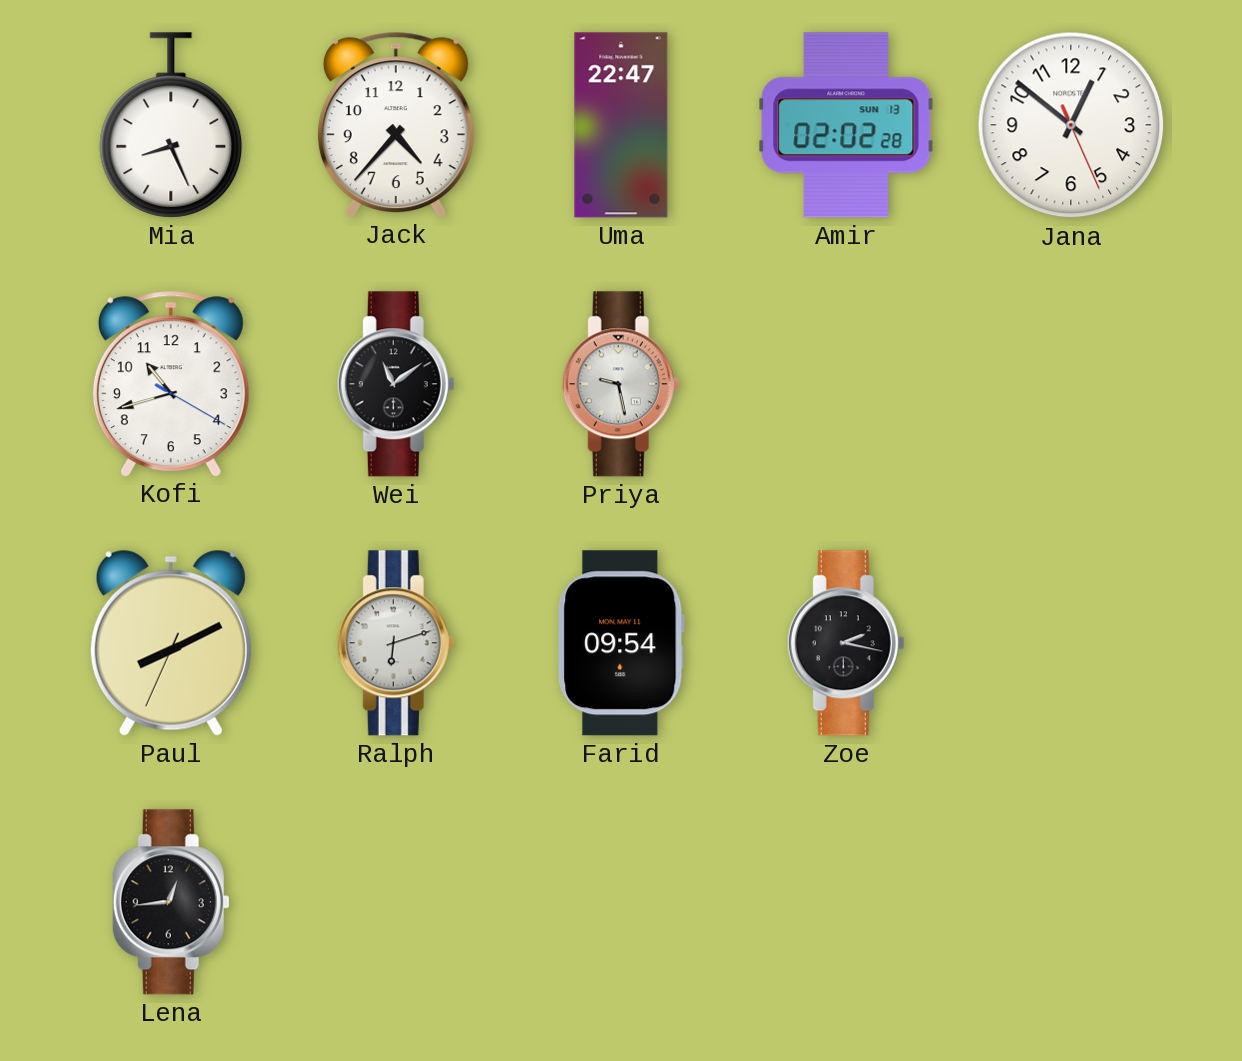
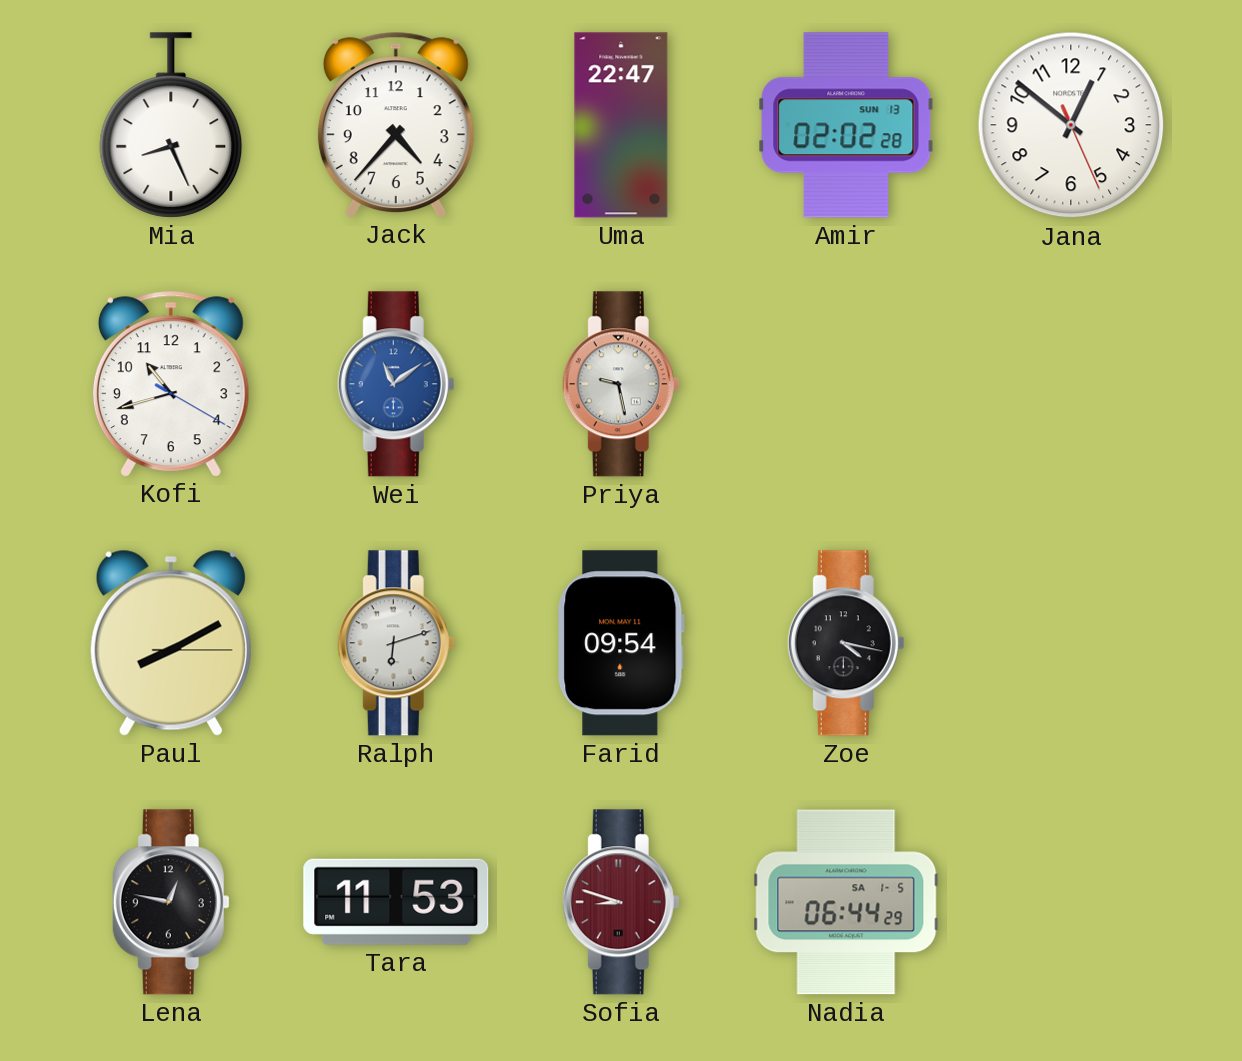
Wei dial: black -> blue
Paul: 8:10:34 -> 8:10:15
Zoe: 2:17 -> 4:17
Lena: 12:44 -> 12:47
Tara: none -> 11:53
Sofia: none -> 8:48
Nadia: none -> 06:44
